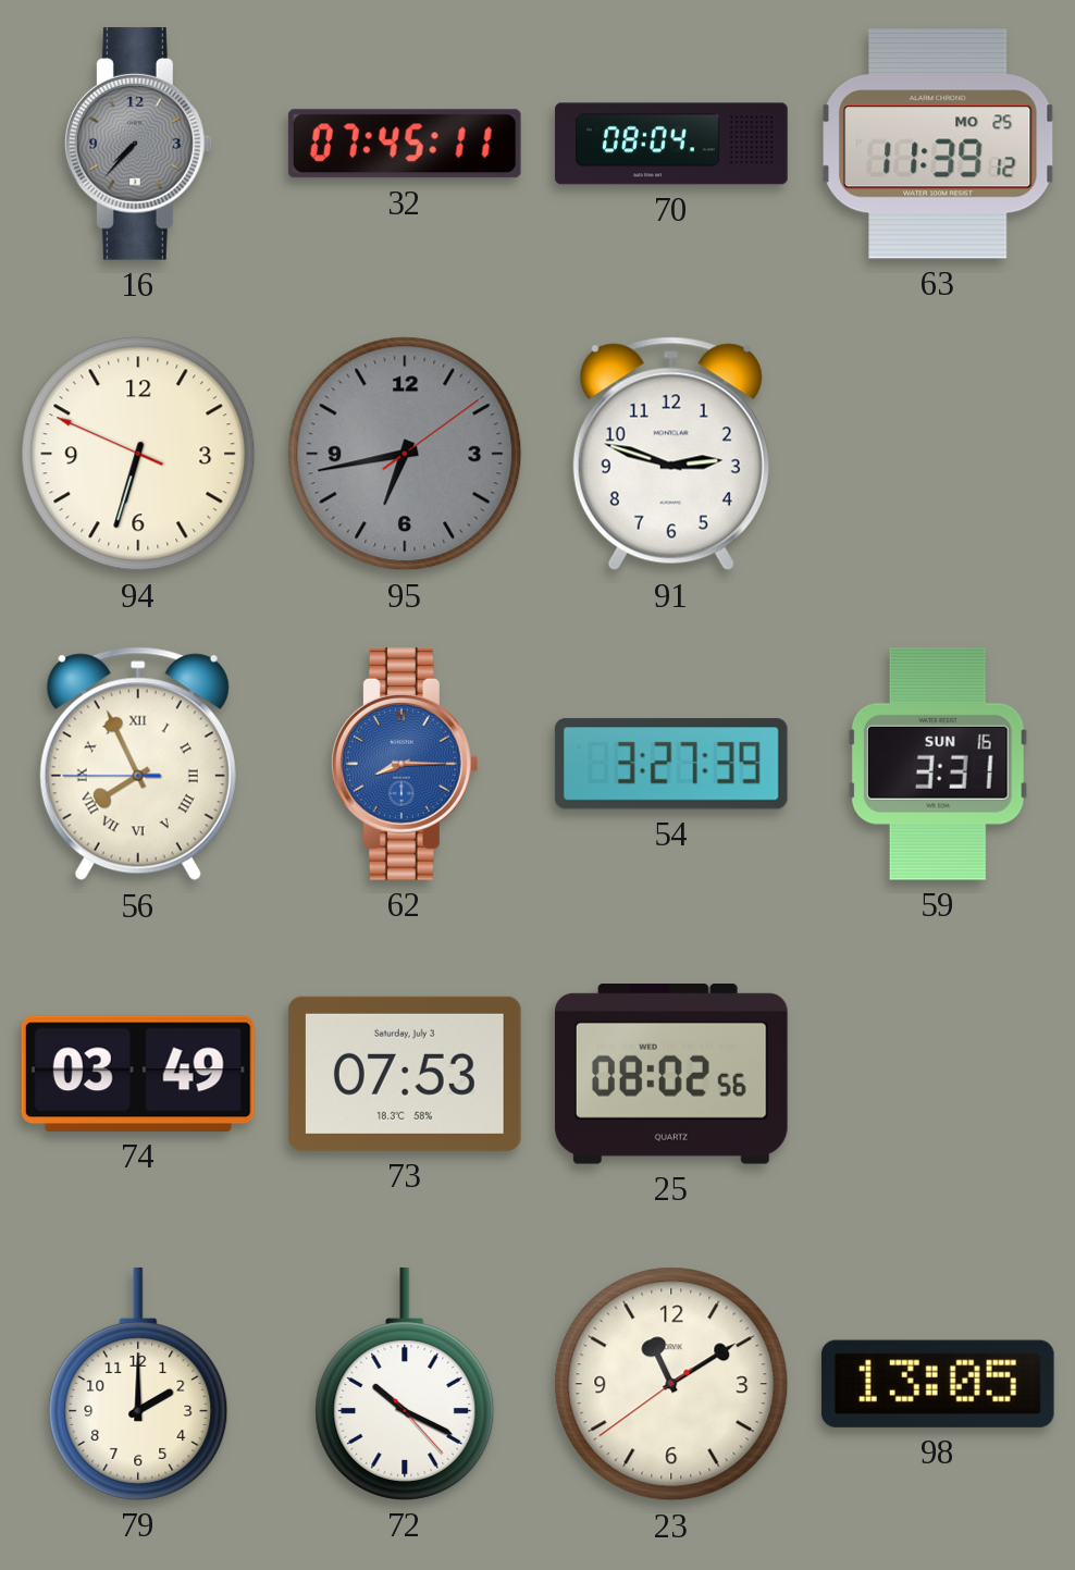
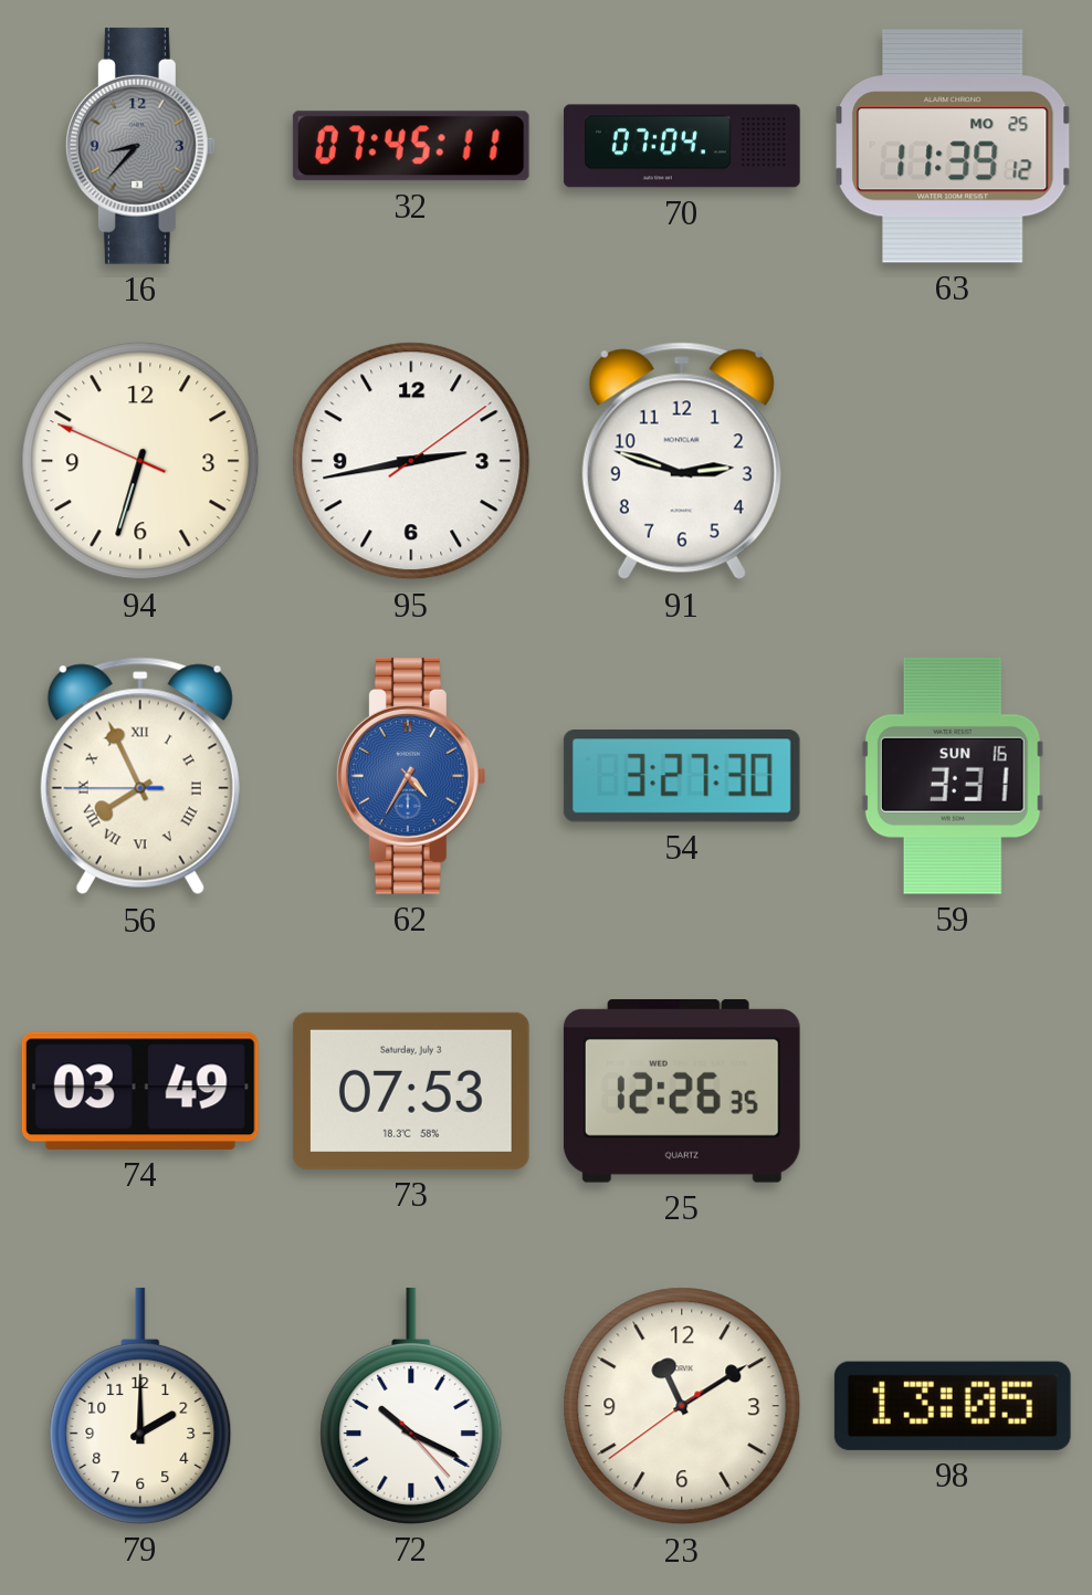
16: 7:37 -> 8:37
70: 08:04 -> 07:04
95: 6:43 -> 2:43
95 dial: grey -> white
62: 8:15 -> 4:35
54: 3:27:39 -> 3:27:30
25: 08:02 -> 12:26
